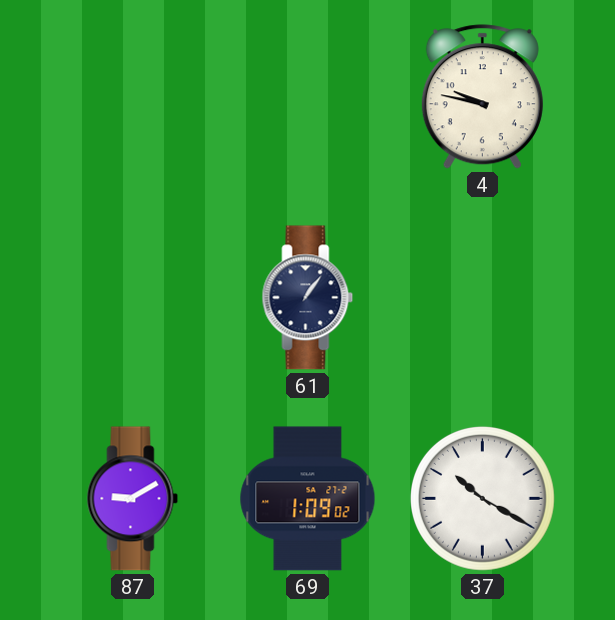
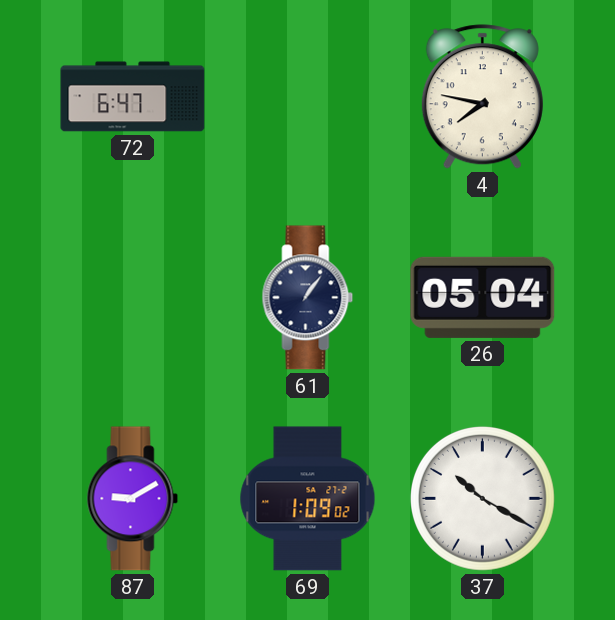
72: none -> 6:47
4: 9:47 -> 7:47
26: none -> 05:04
